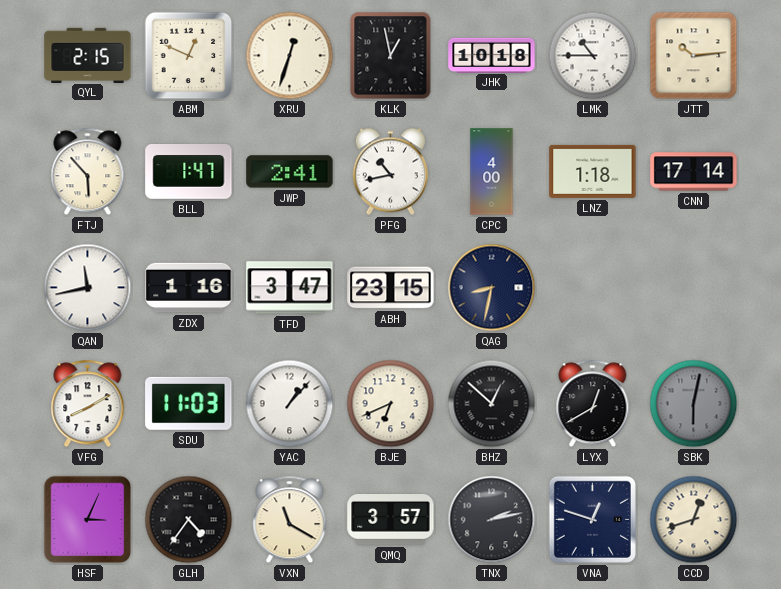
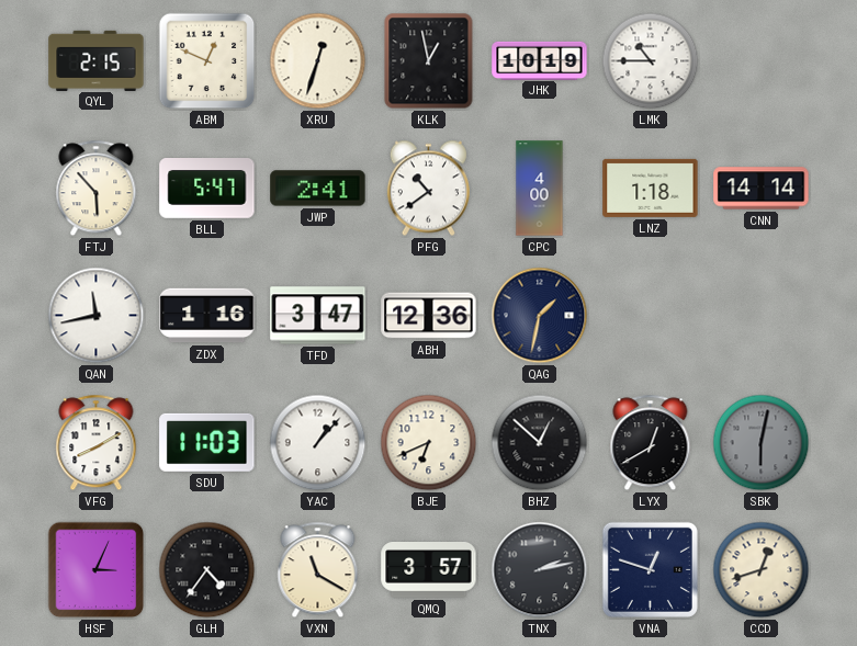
JHK: 10:18 -> 10:19
JTT: 10:14 -> none
BLL: 1:47 -> 5:47
PFG: 10:43 -> 10:39
CNN: 17:14 -> 14:14
ABH: 23:15 -> 12:36
QAG: 8:32 -> 1:32
